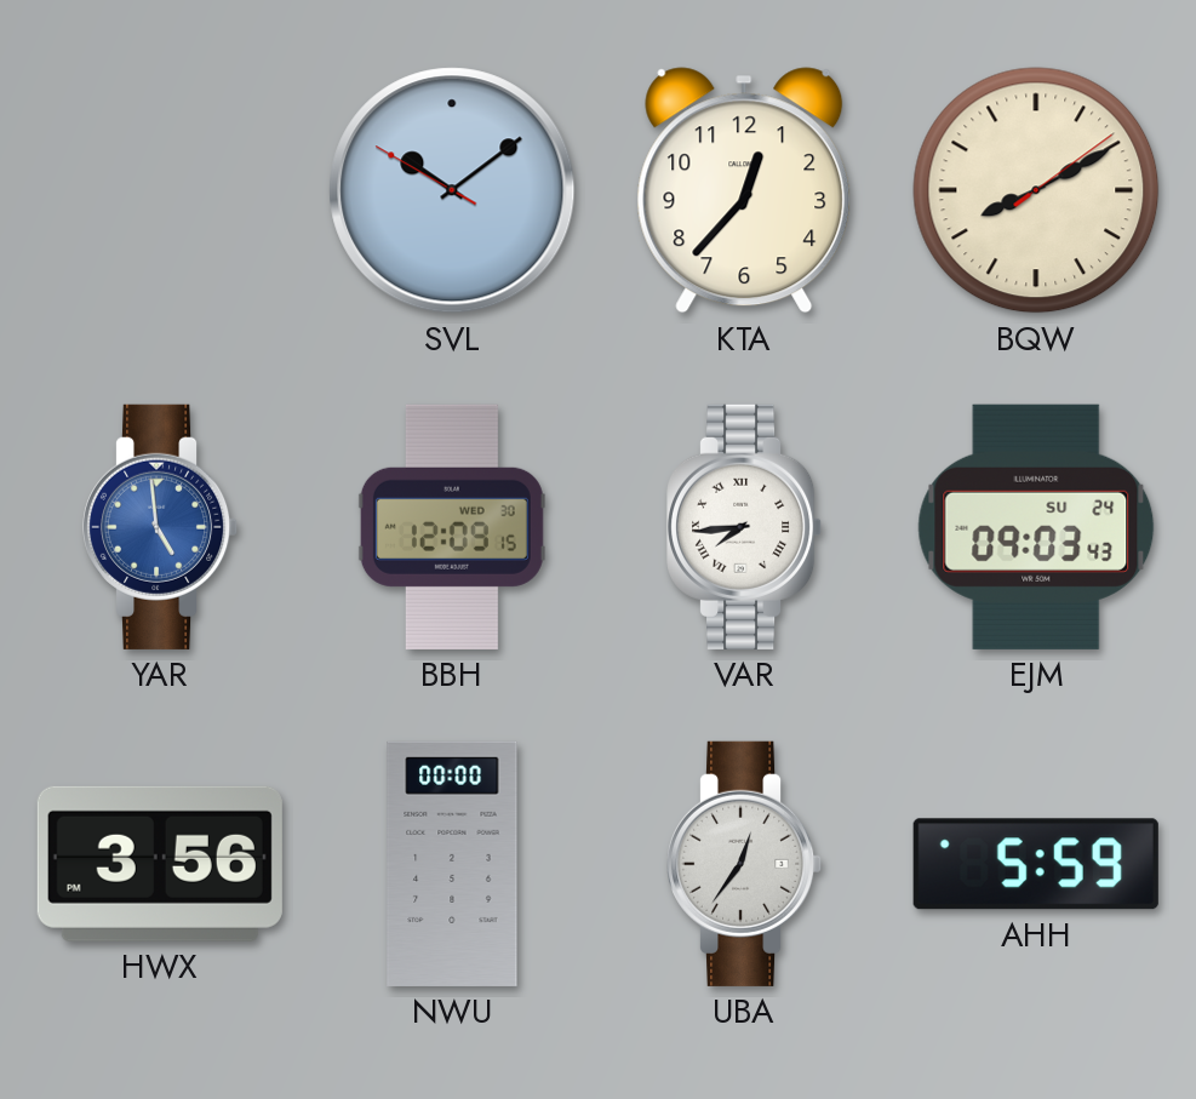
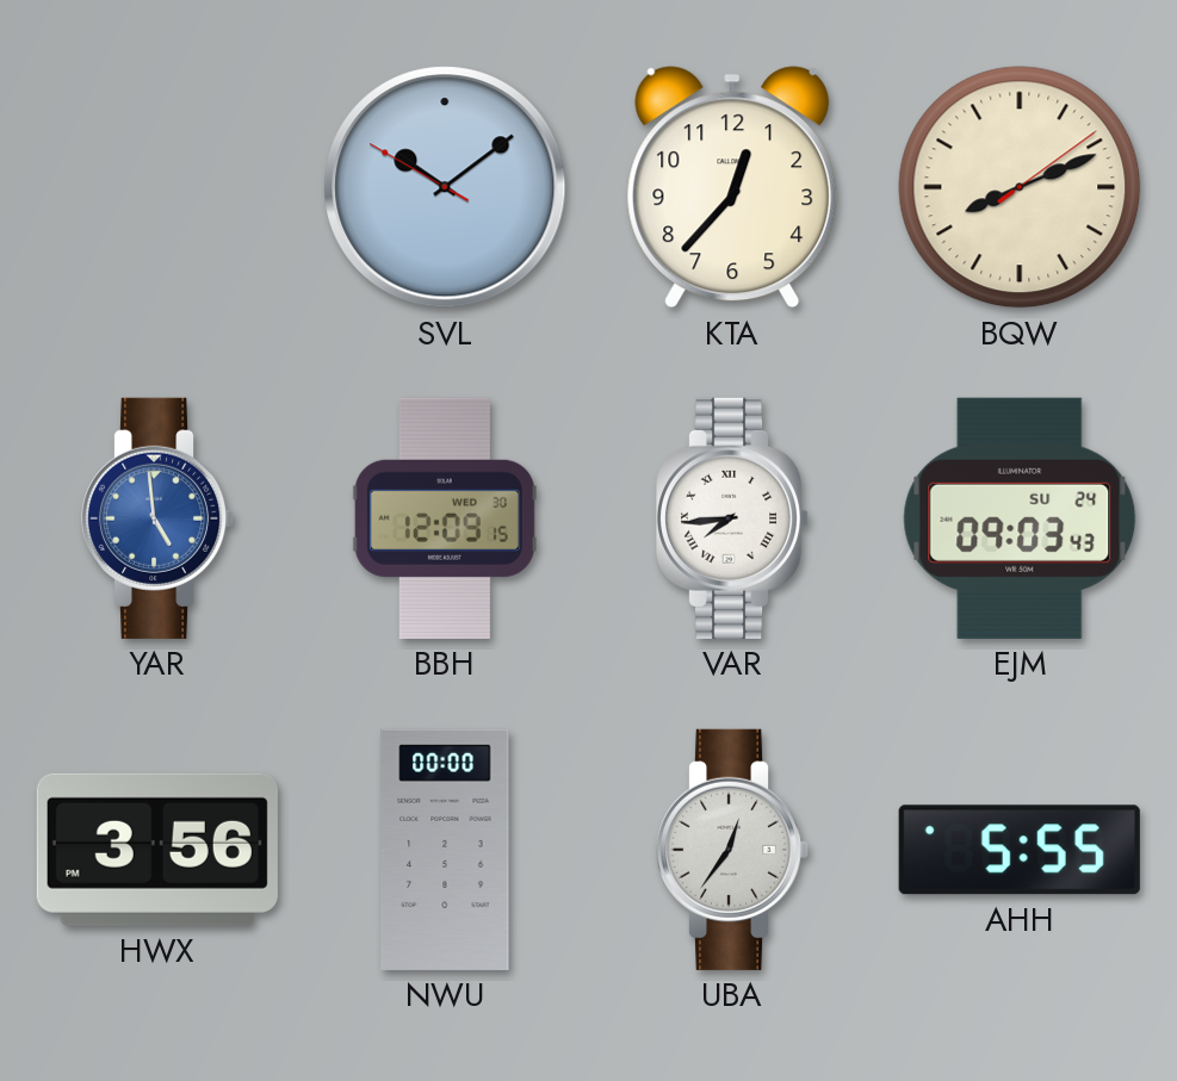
BQW: 8:10 -> 8:11
AHH: 5:59 -> 5:55
